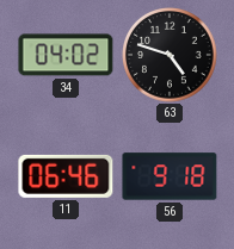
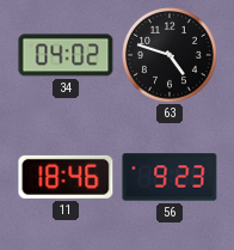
11: 06:46 -> 18:46
56: 9:18 -> 9:23
